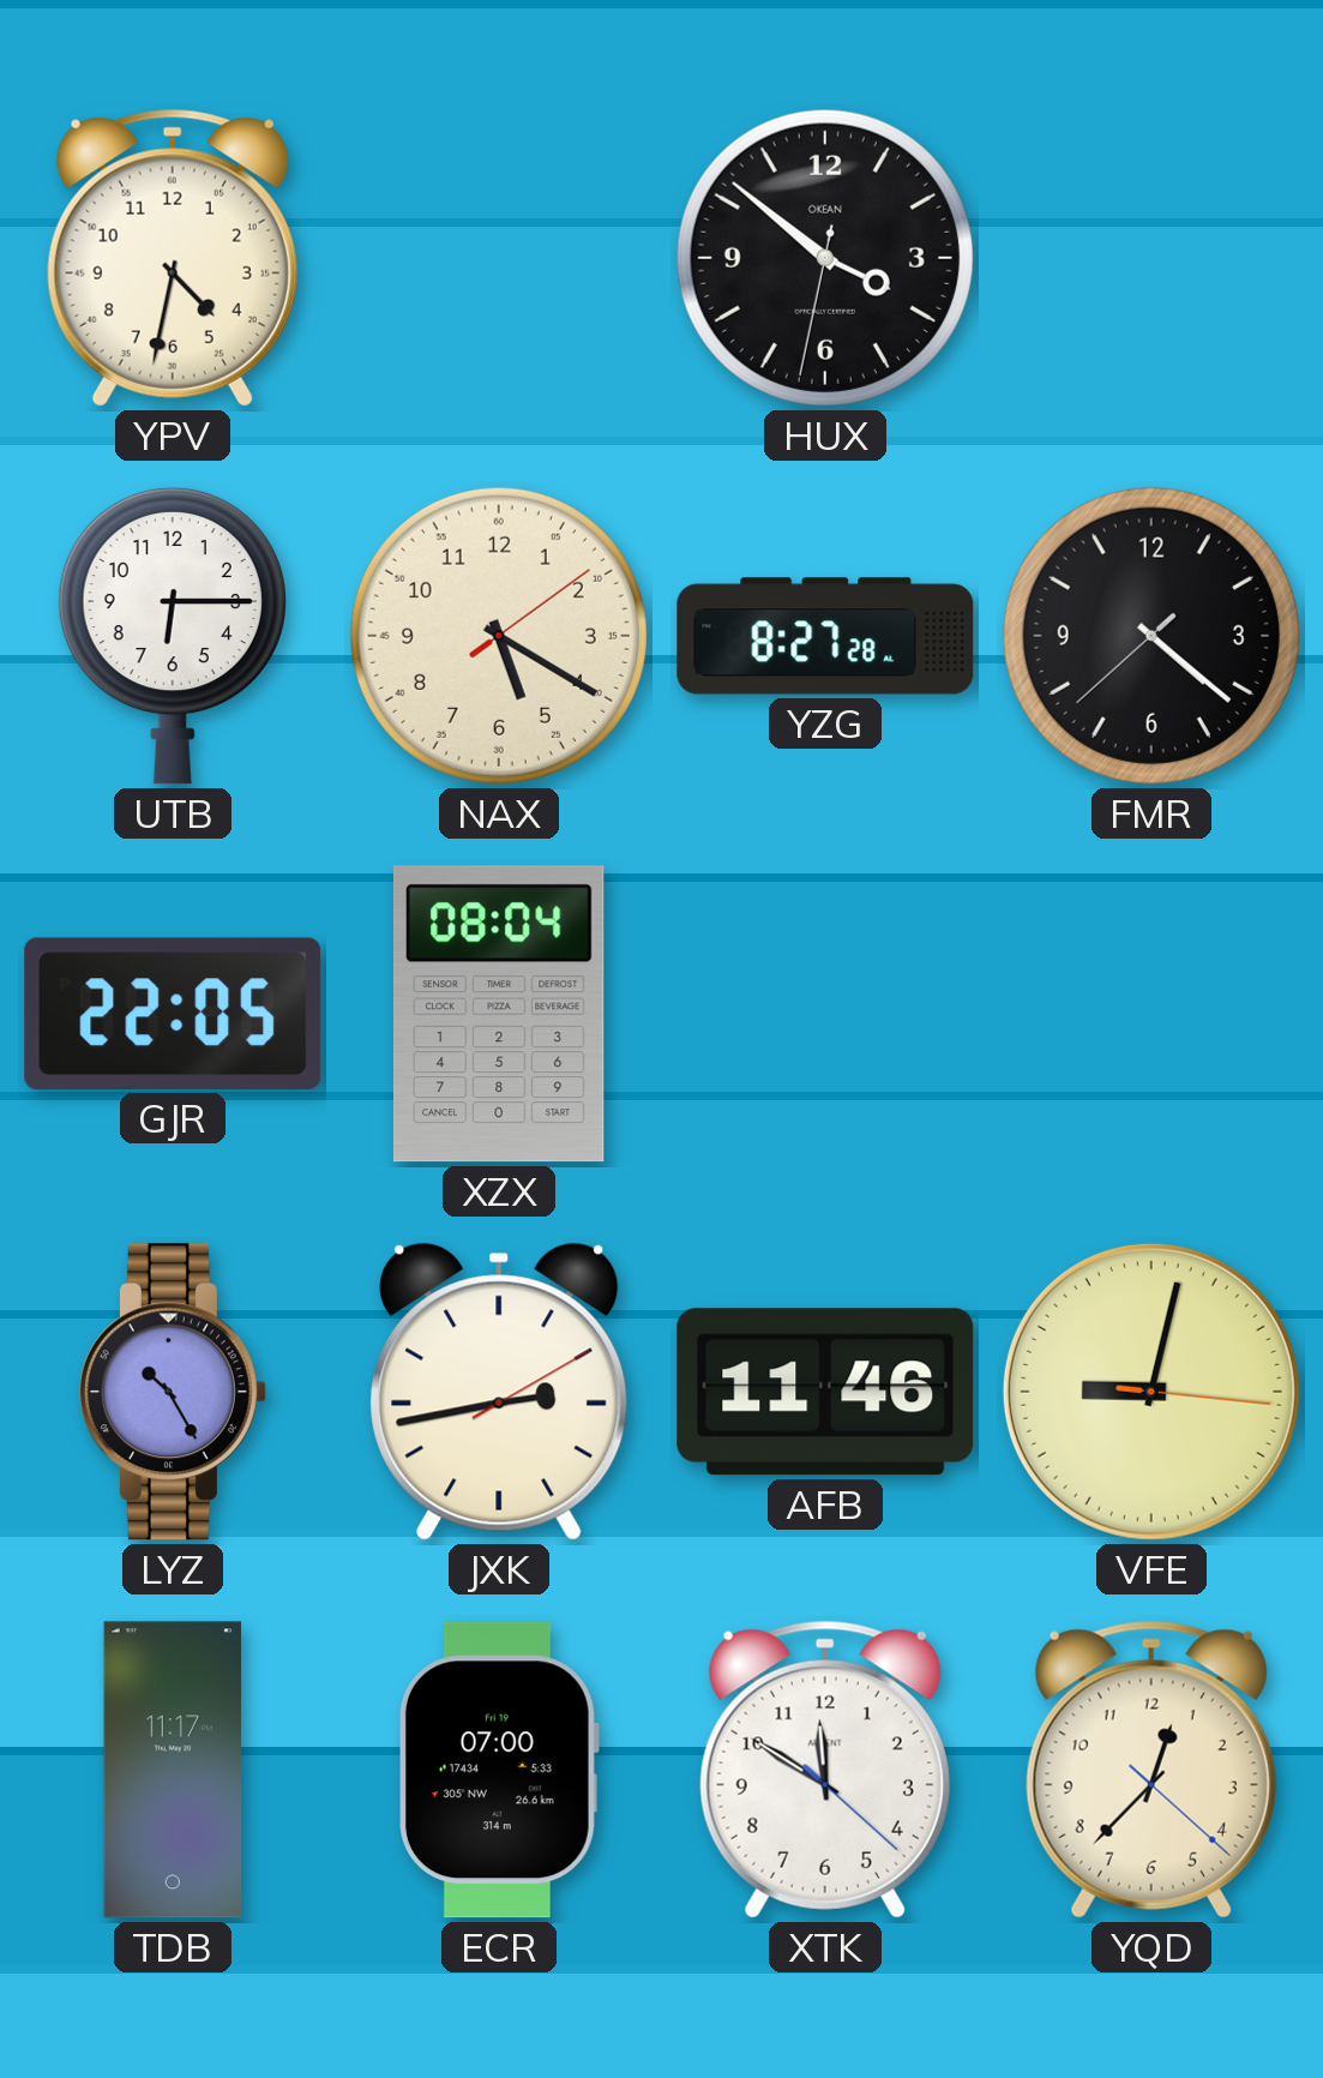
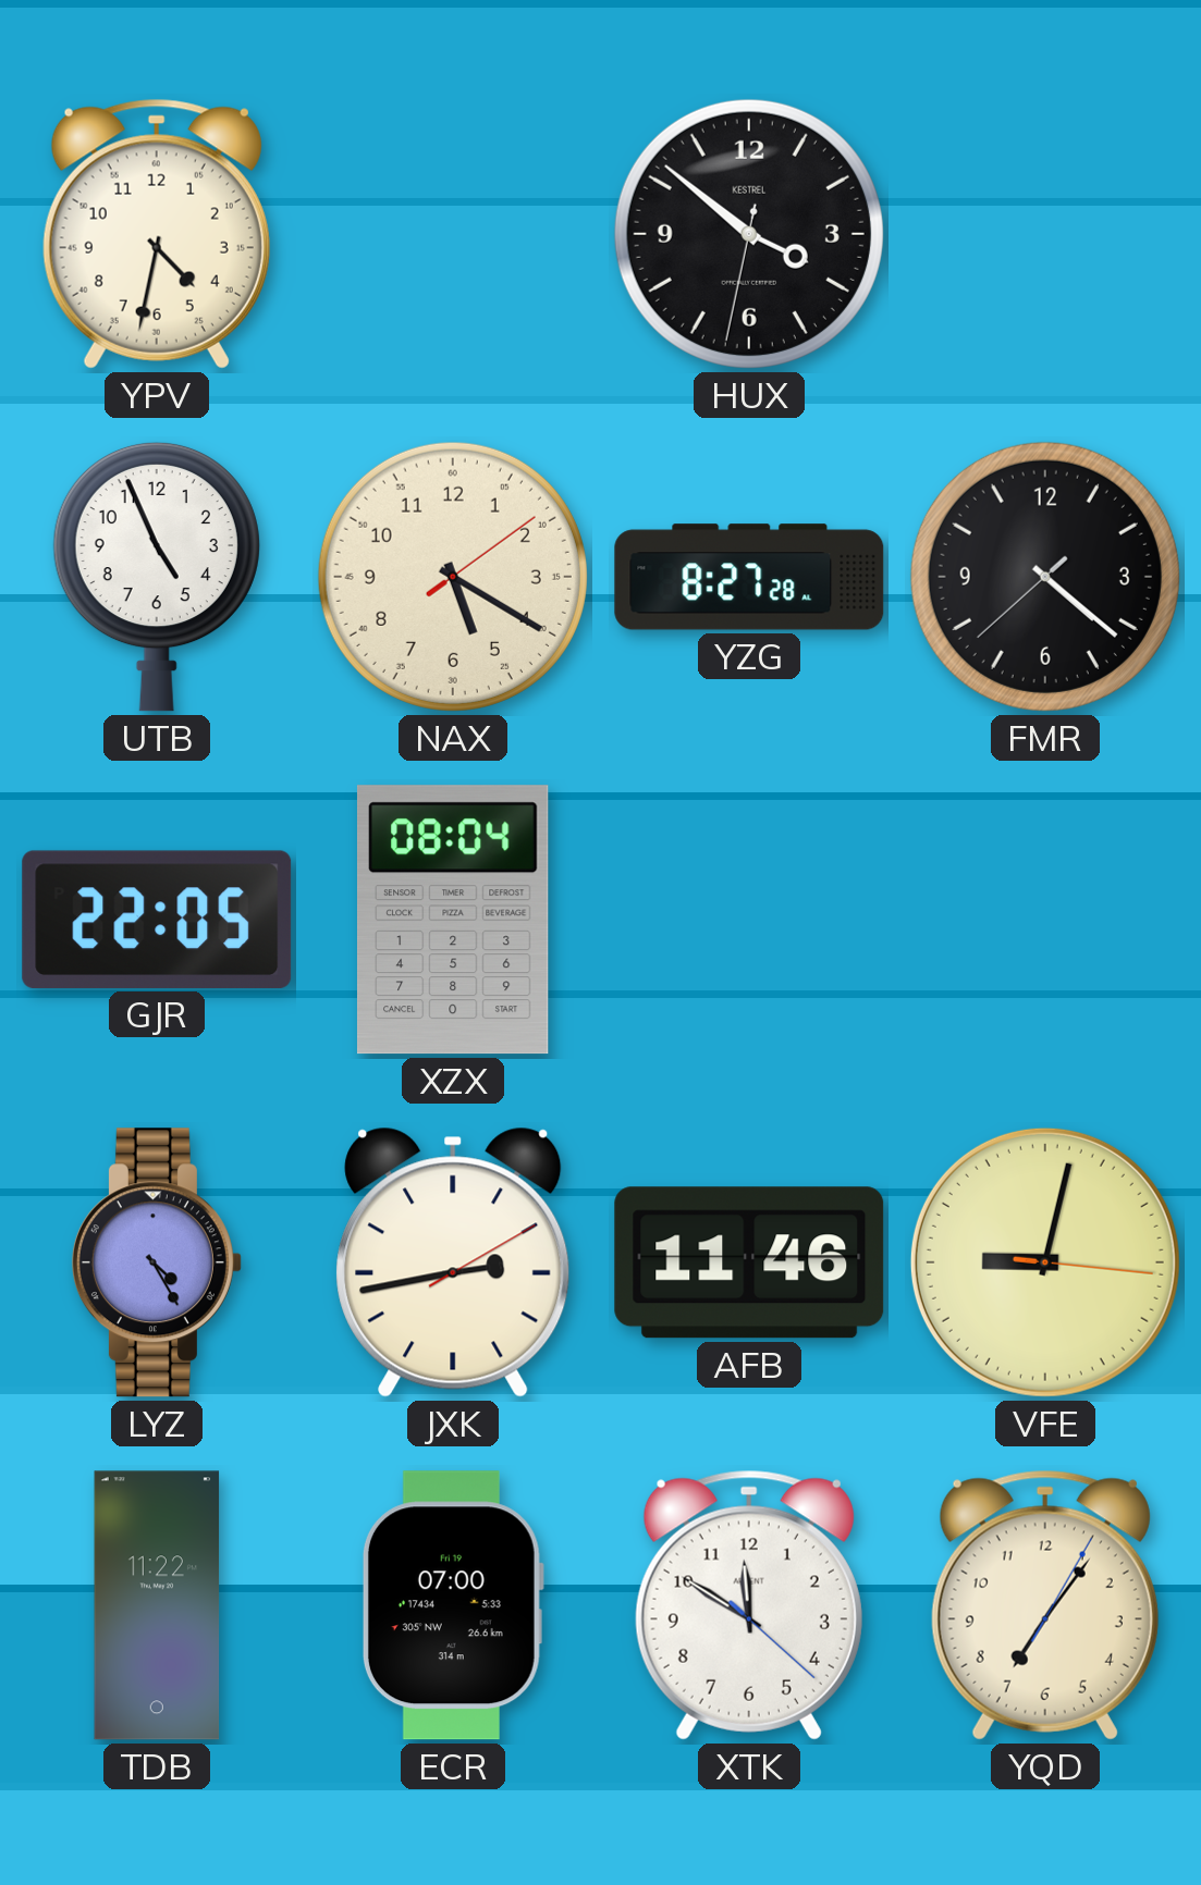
HUX brand: OKEAN -> KESTREL
UTB: 6:15 -> 4:56
LYZ: 10:25 -> 4:25
TDB: 11:17 -> 11:22
YQD: 12:37 -> 7:06
